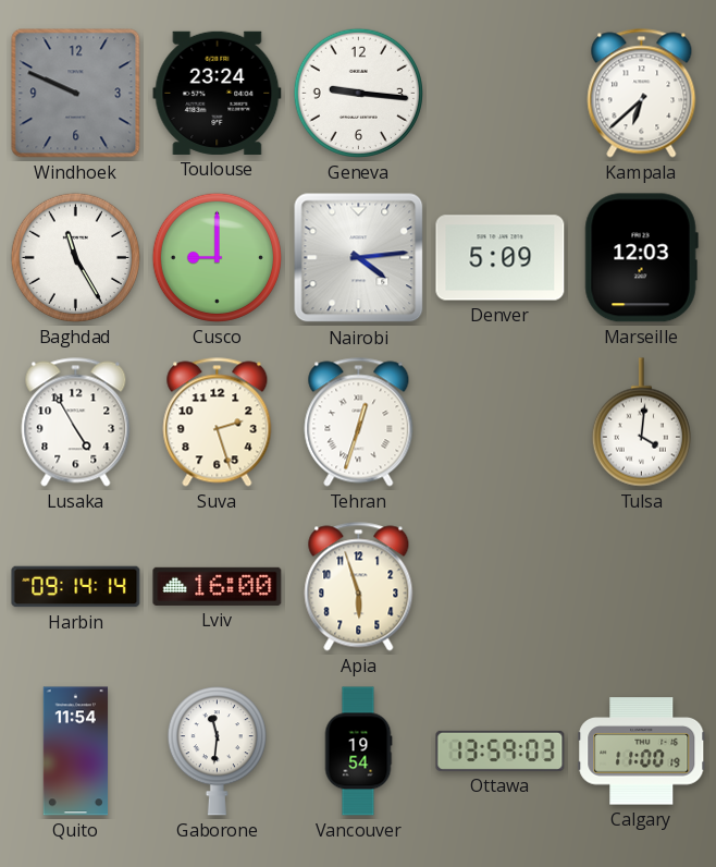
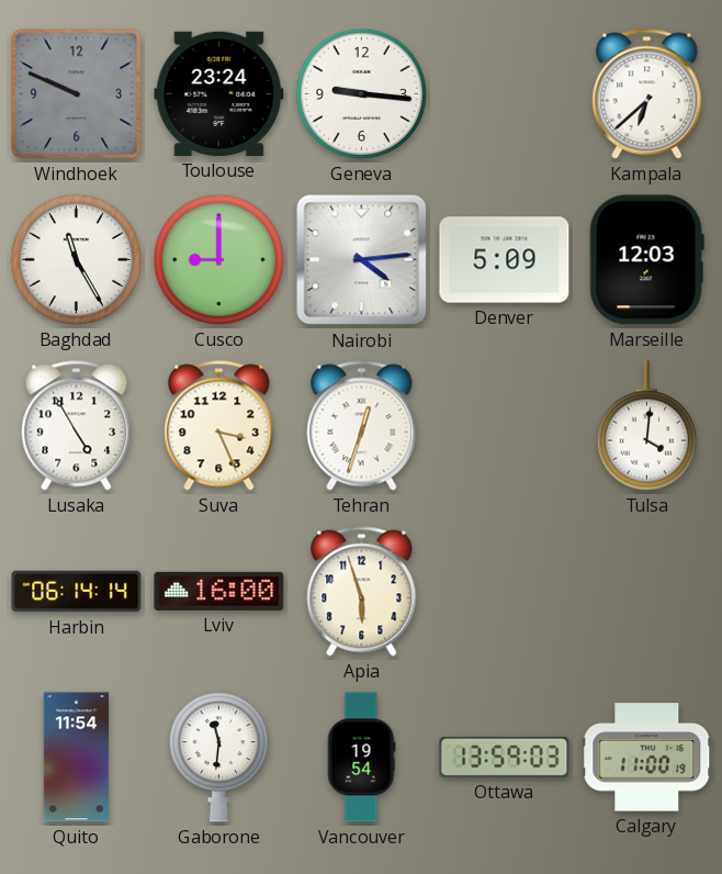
Suva: 2:27 -> 3:26
Harbin: 09:14 -> 06:14
